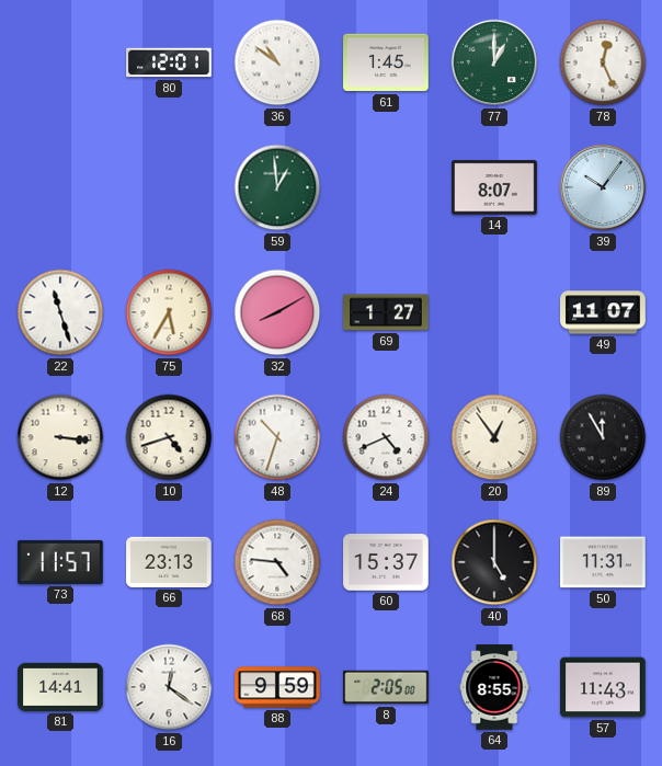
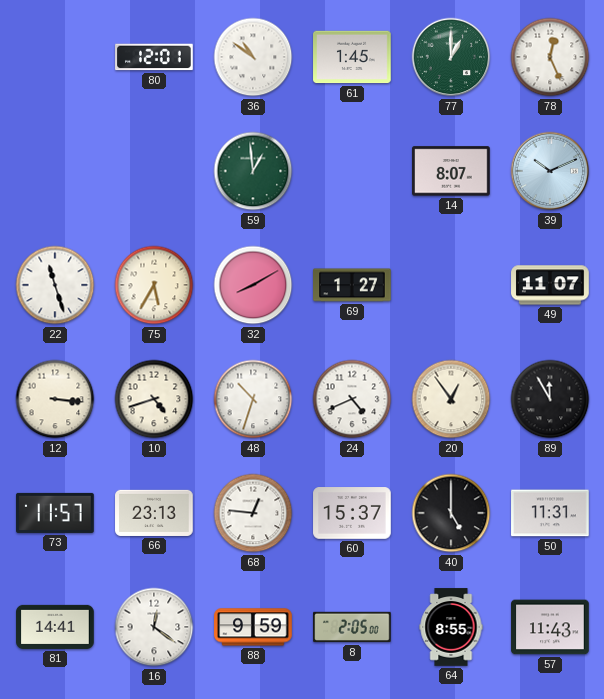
39: 10:06 -> 10:11
68: 4:46 -> 12:46
